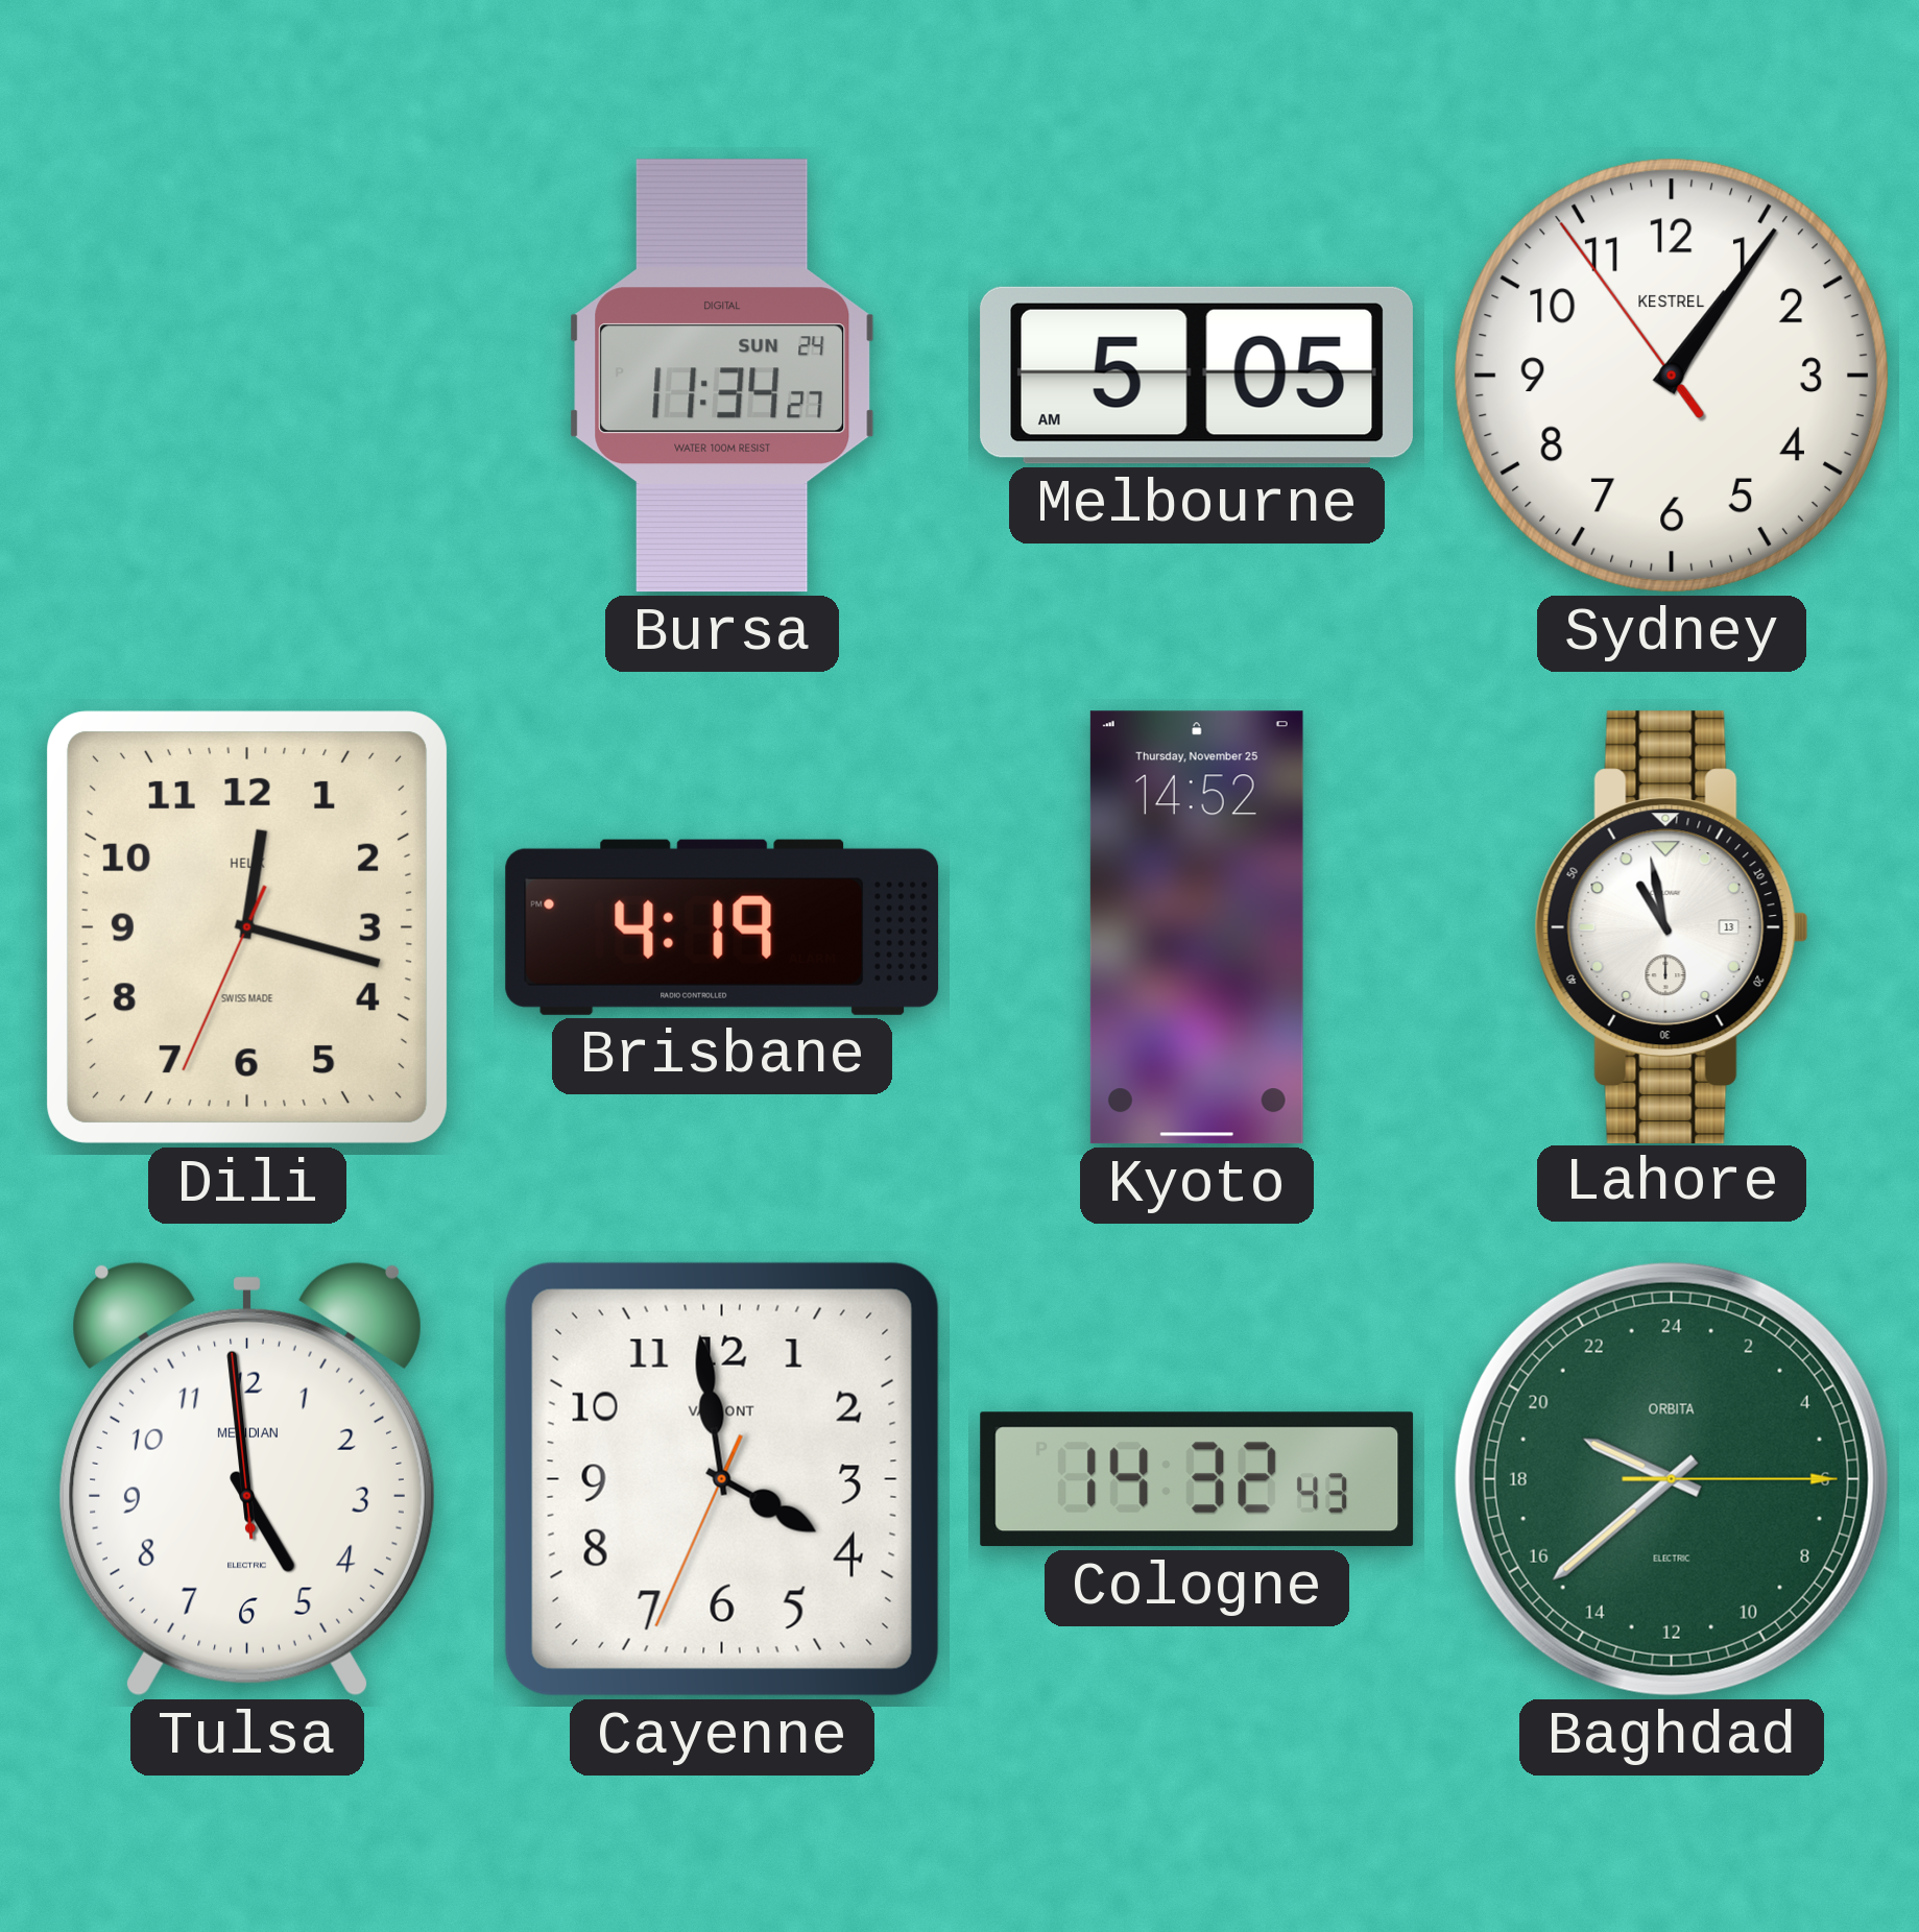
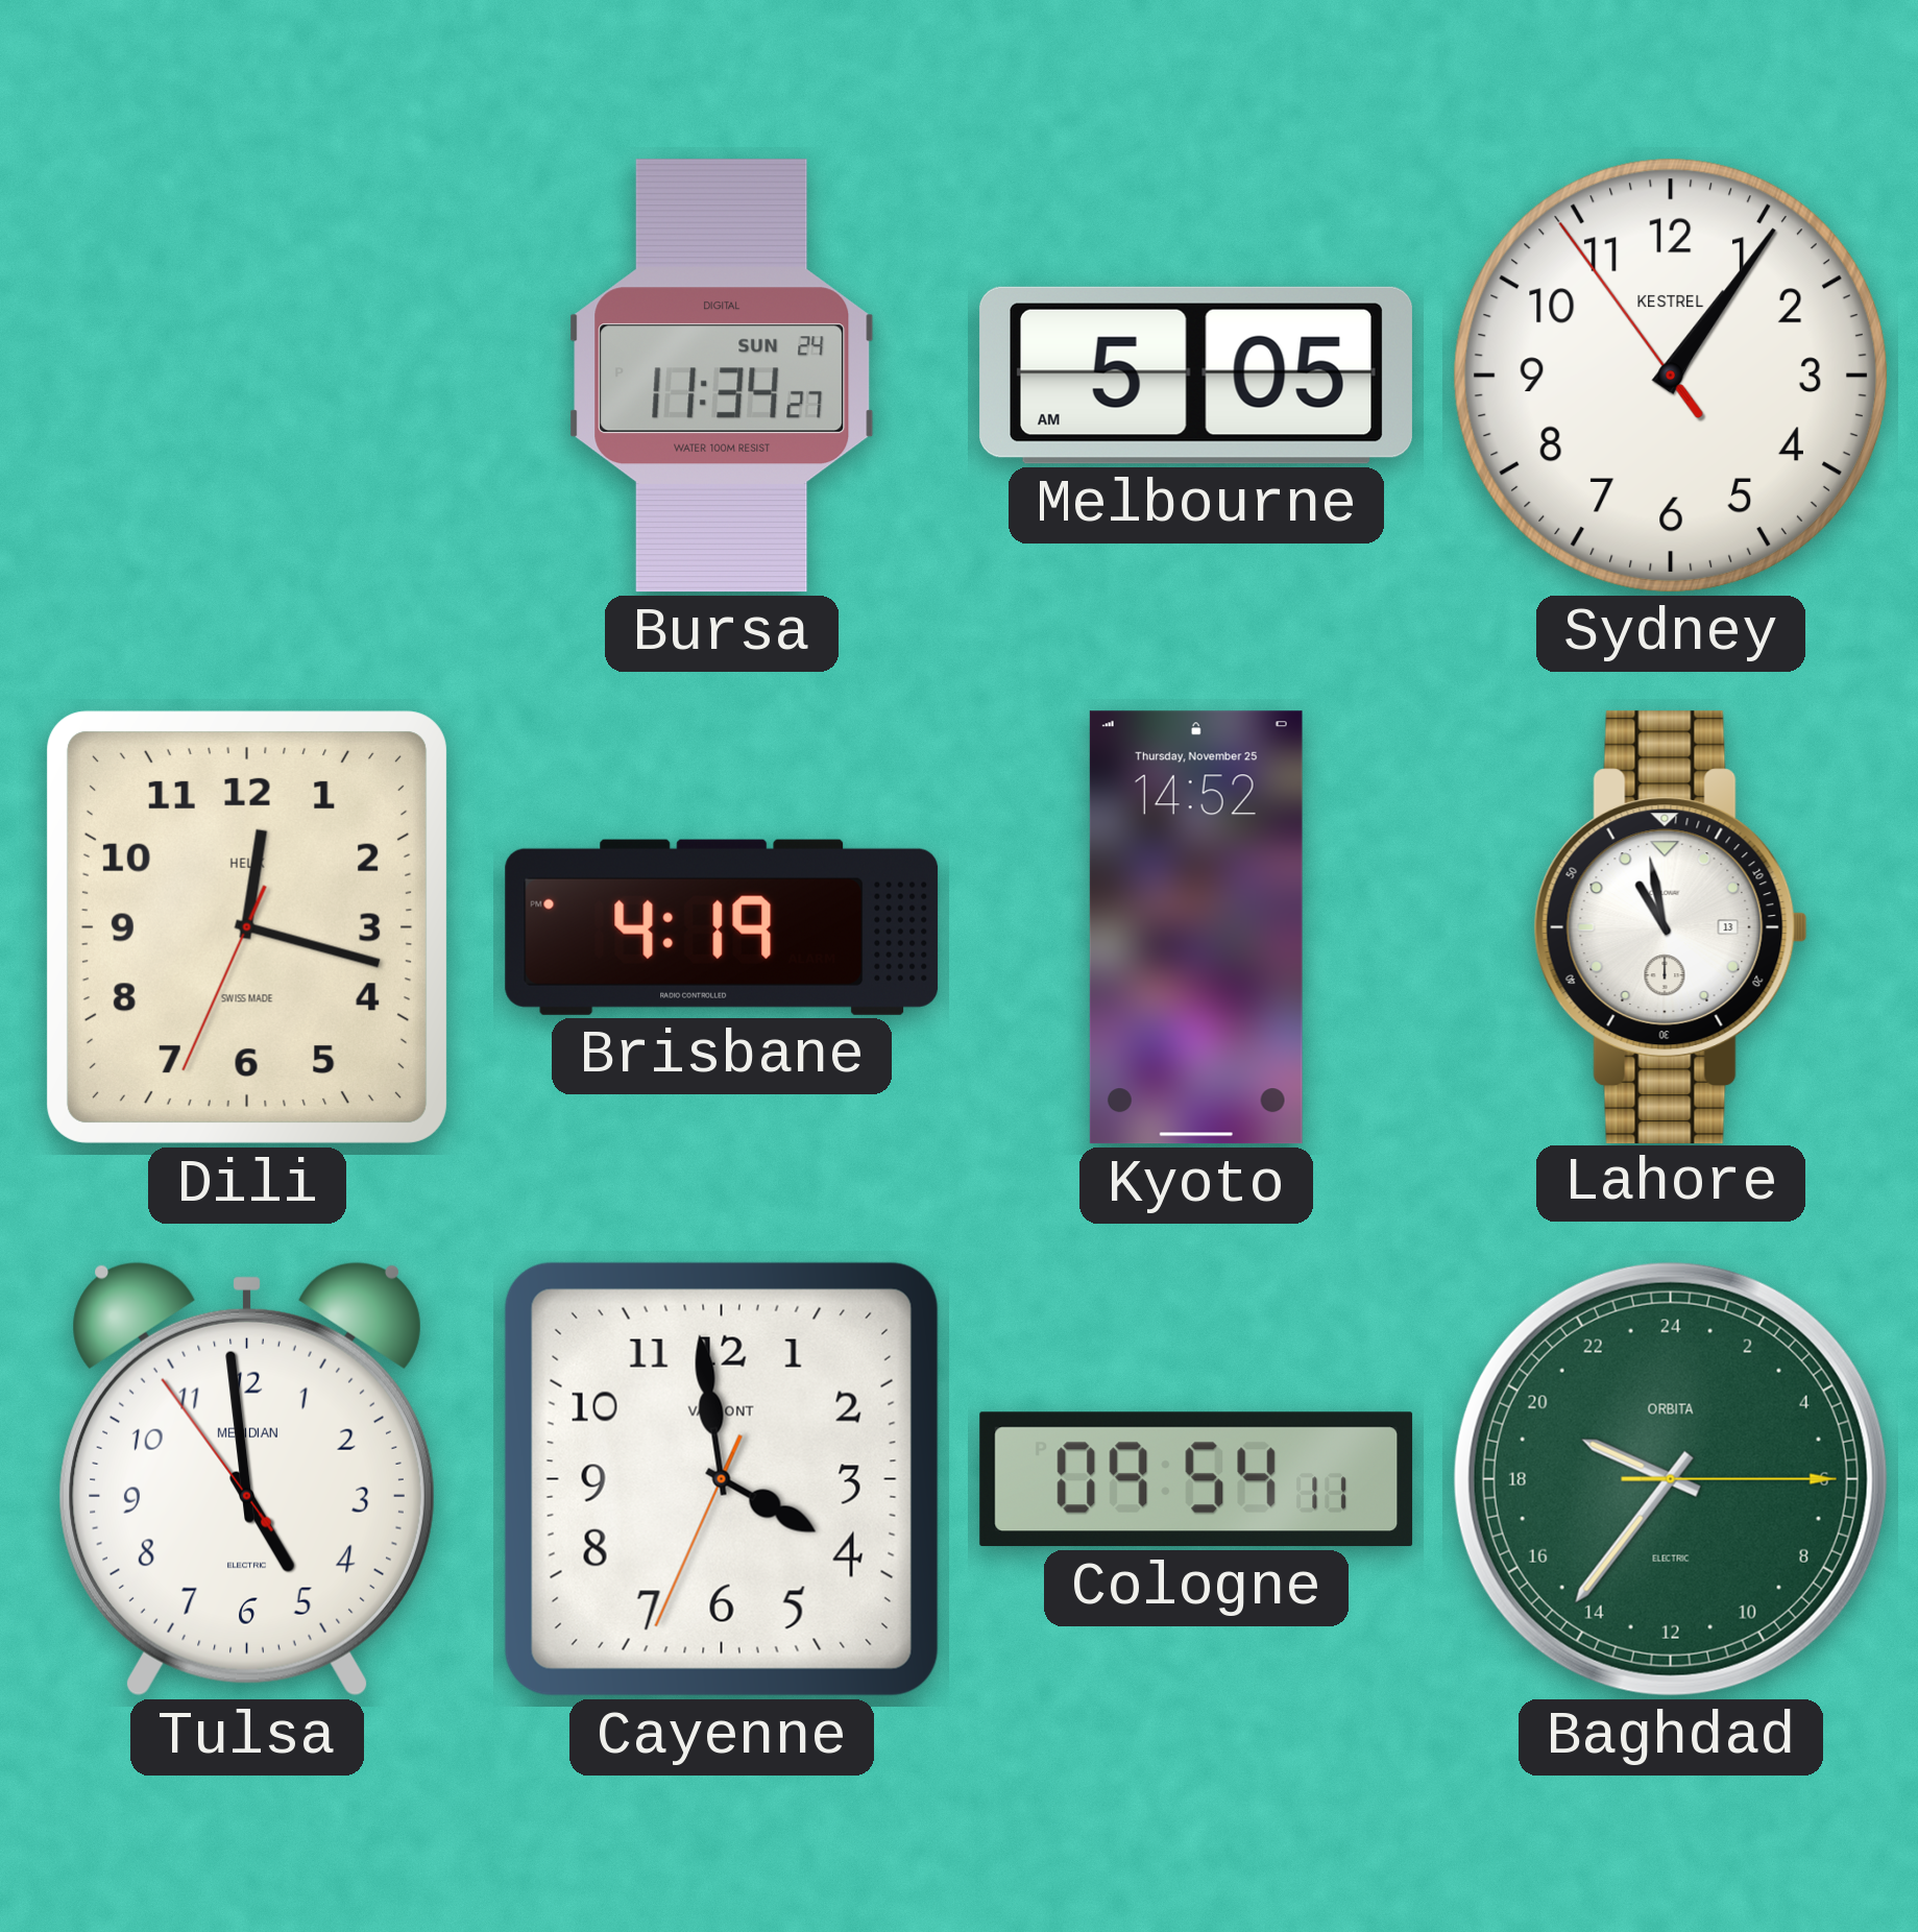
Tulsa: 4:58:59 -> 4:58:54
Cologne: 14:32 -> 09:54
Baghdad: 19:38 -> 19:36
